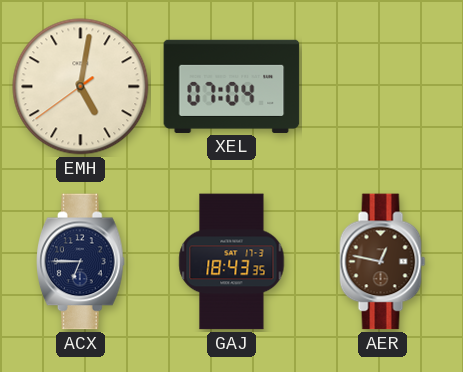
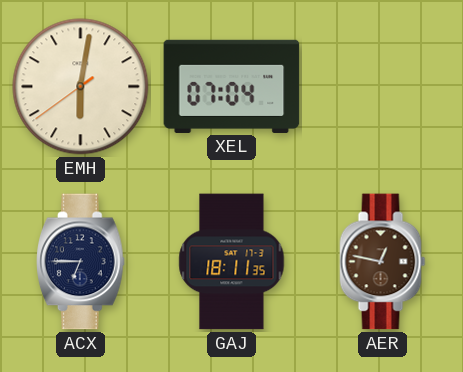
EMH: 5:01 -> 6:01
GAJ: 18:43 -> 18:11
